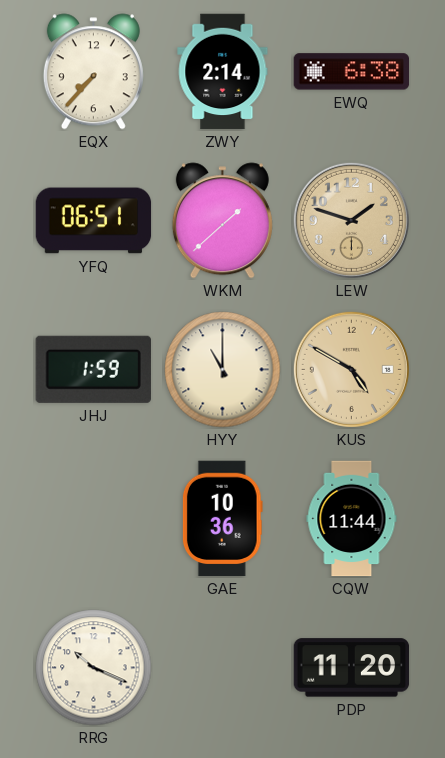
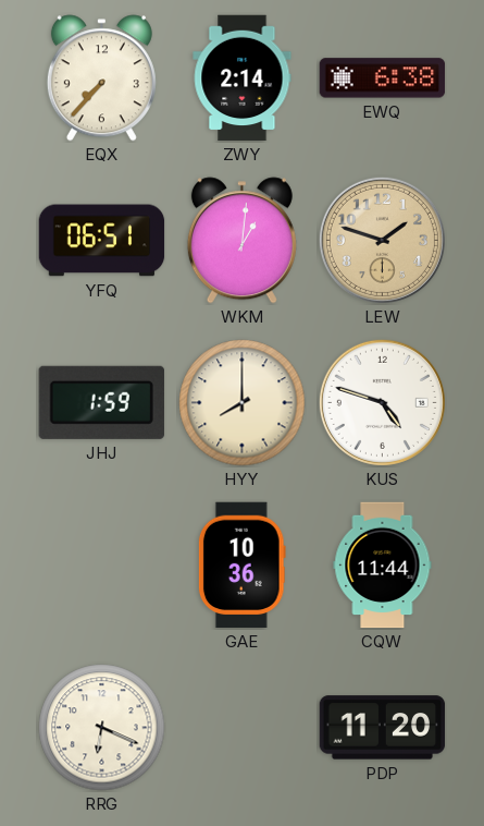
WKM: 1:38 -> 1:01
HYY: 11:00 -> 8:00
KUS: 4:50 -> 4:48
KUS dial: champagne -> white
RRG: 10:19 -> 6:19
